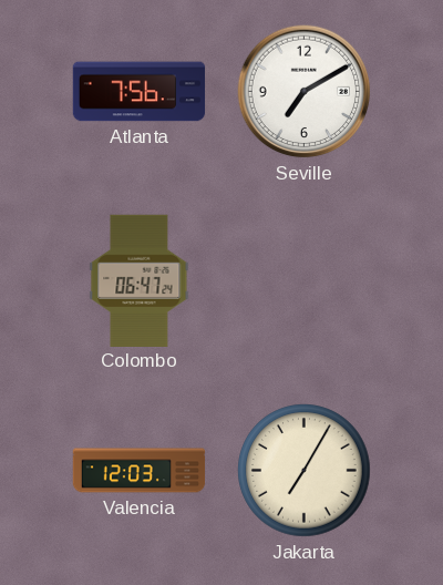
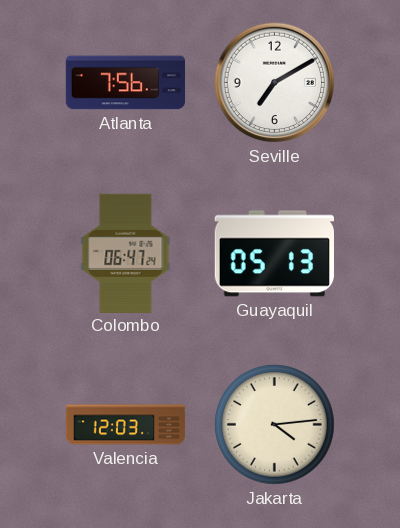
Guayaquil: none -> 05:13
Jakarta: 7:05 -> 4:14
